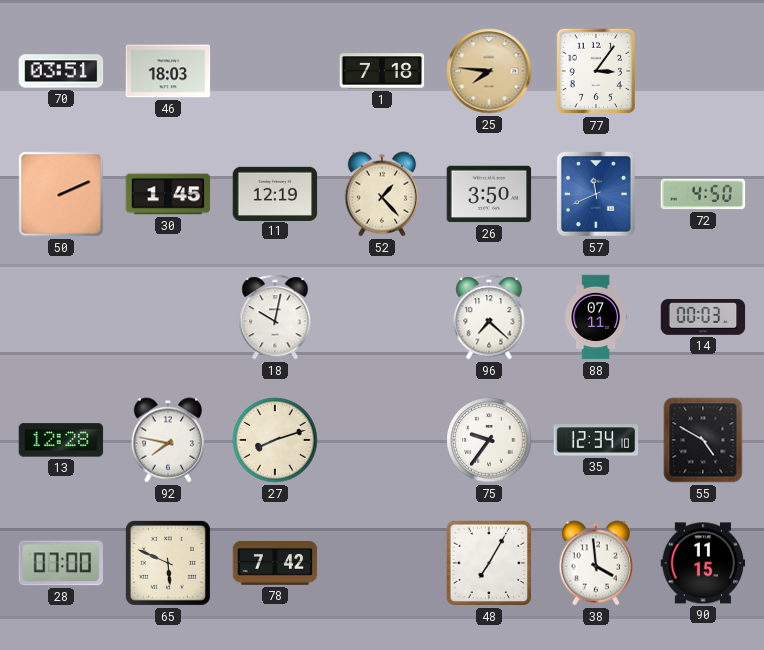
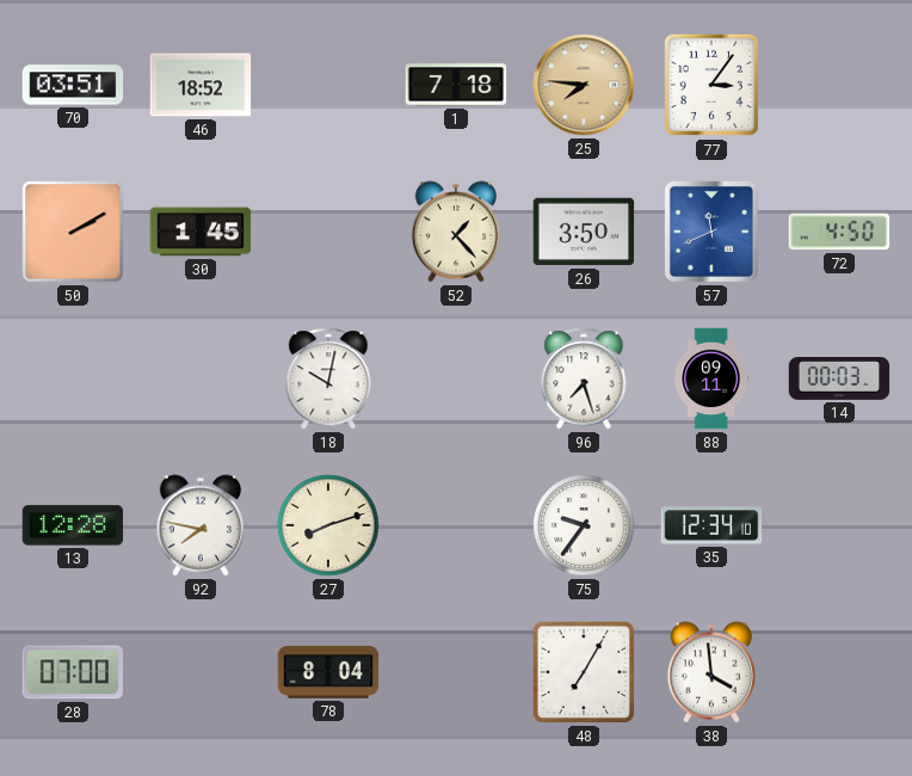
46: 18:03 -> 18:52
50: 2:11 -> 2:10
11: 12:19 -> none
96: 7:22 -> 7:27
88: 07:11 -> 09:11
55: 4:50 -> none
65: 5:49 -> none
78: 7:42 -> 8:04
90: 11:15 -> none
